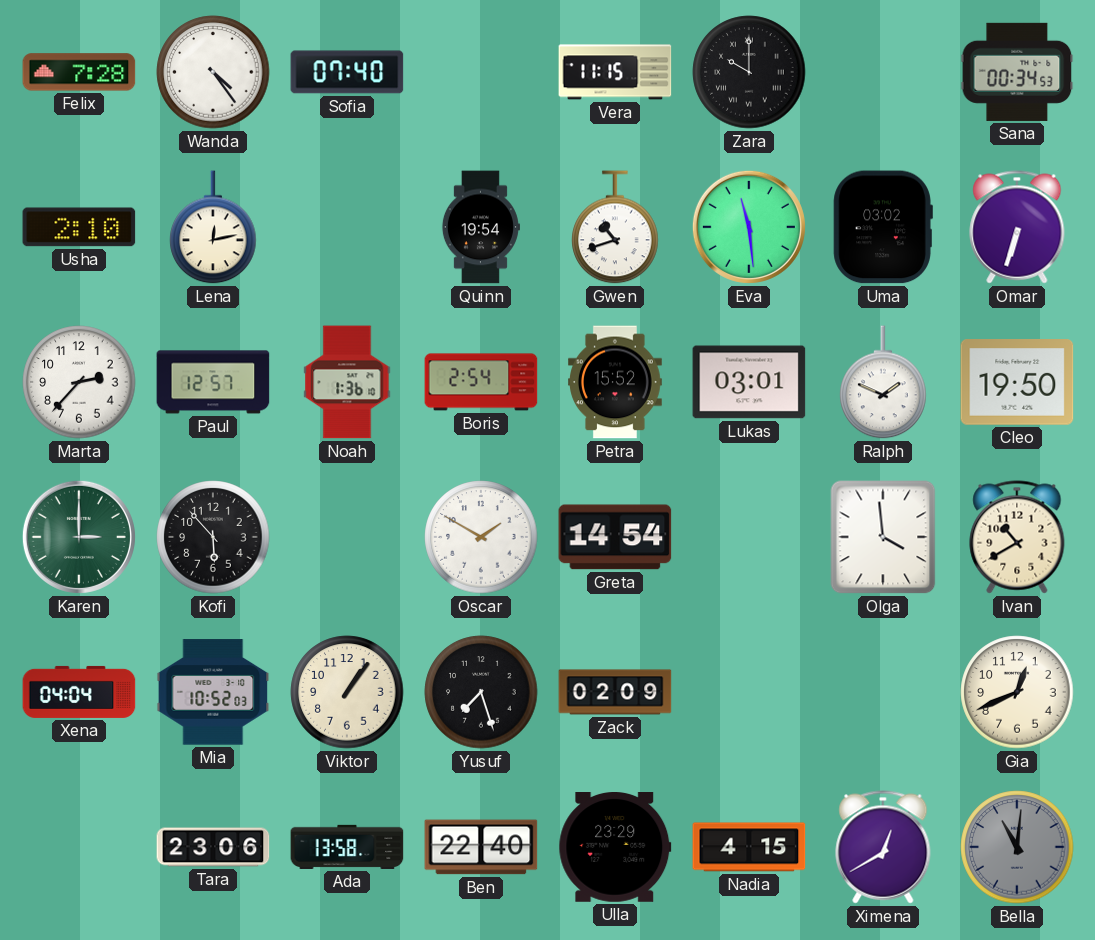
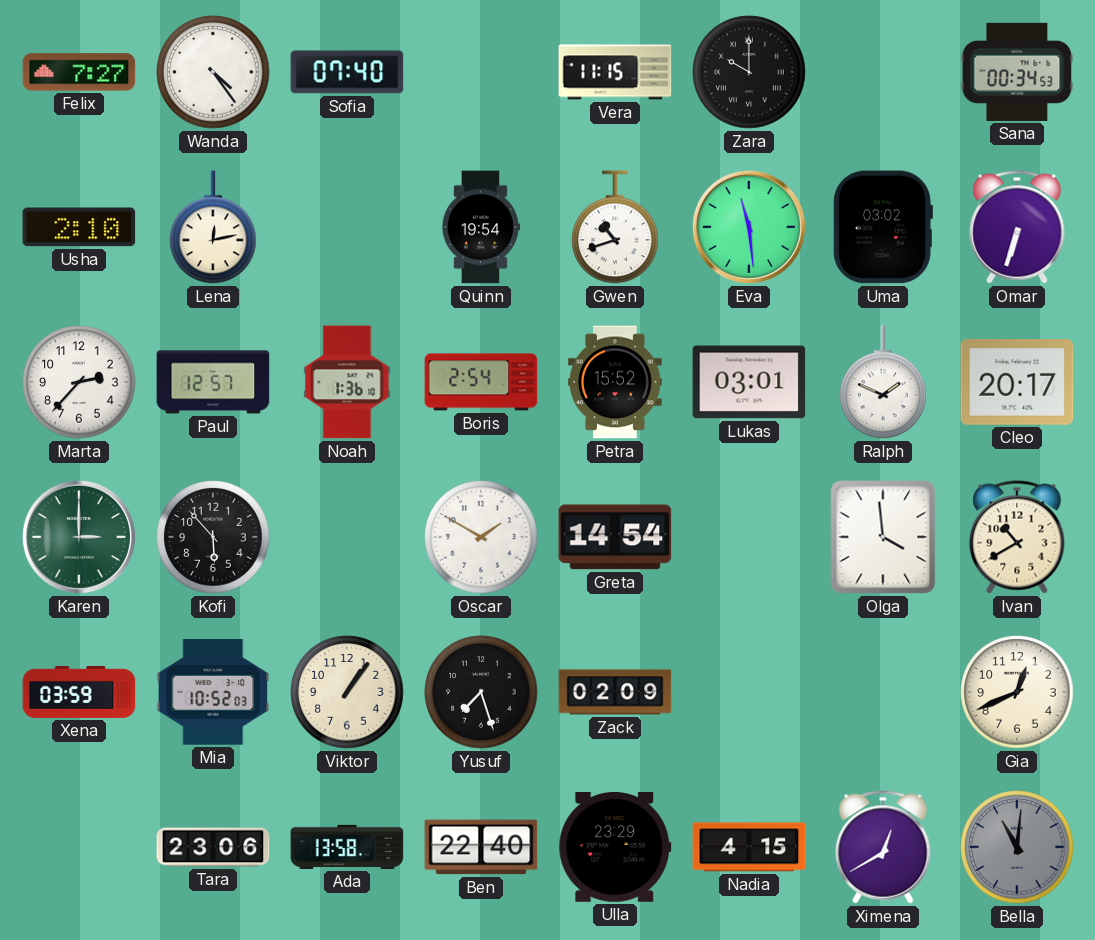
Felix: 7:28 -> 7:27
Cleo: 19:50 -> 20:17
Xena: 04:04 -> 03:59
